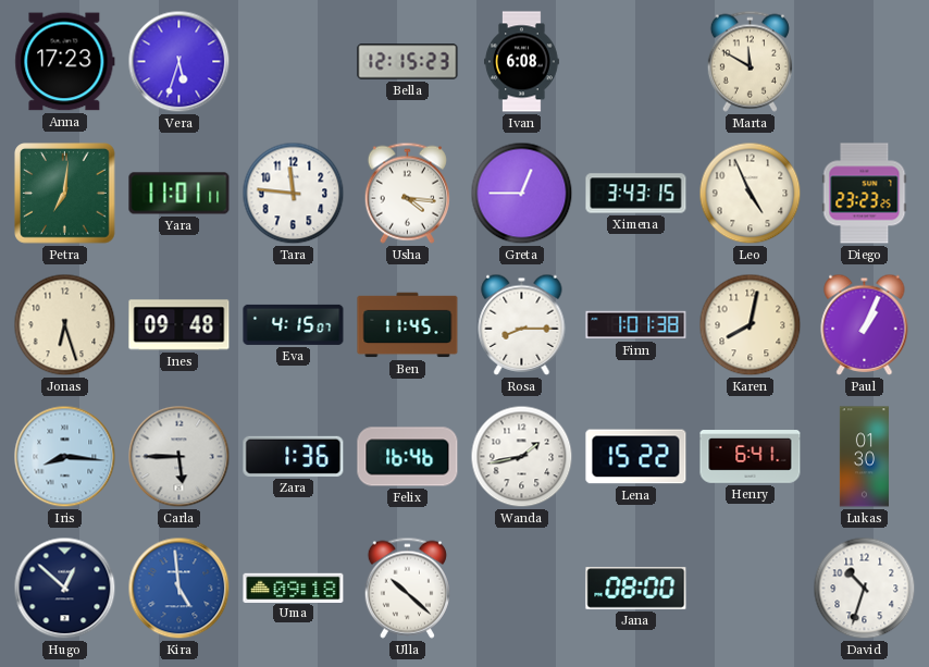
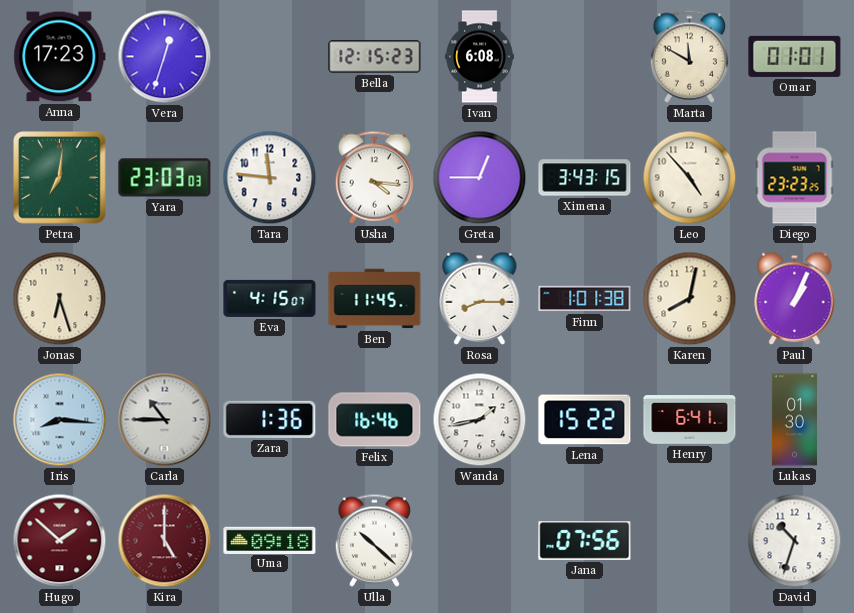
Vera: 5:33 -> 12:33
Omar: none -> 01:01
Yara: 11:01 -> 23:03
Leo: 4:56 -> 4:53
Ines: 09:48 -> none
Carla: 5:45 -> 10:45
Hugo: 12:52 -> 1:52
Hugo dial: navy -> burgundy
Kira: 4:59 -> 5:00
Kira dial: blue -> burgundy
Jana: 08:00 -> 07:56
